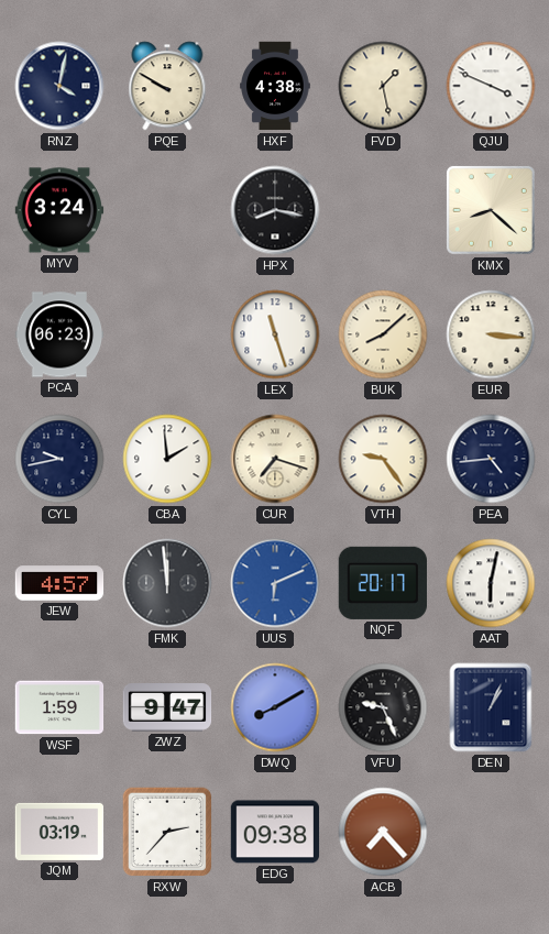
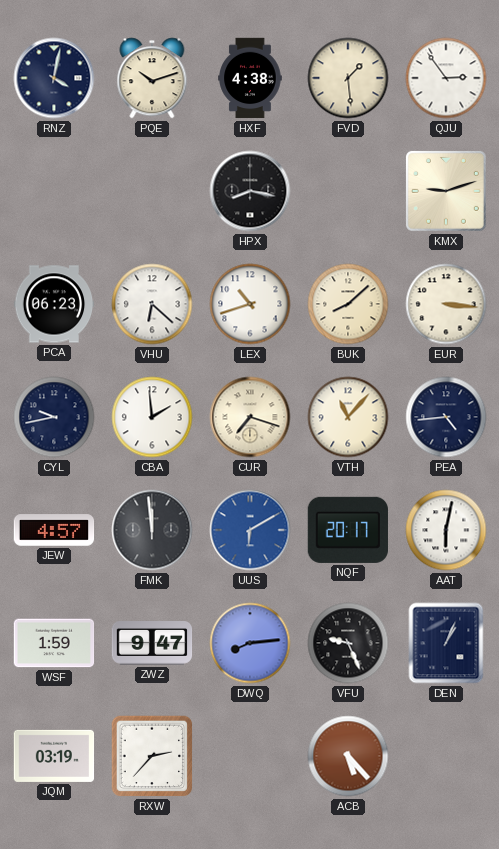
PQE: 9:50 -> 10:12
FVD: 1:28 -> 1:29
QJU: 3:49 -> 2:54
MYV: 3:24 -> none
KMX: 8:22 -> 9:12
VHU: none -> 6:22
LEX: 11:27 -> 10:42
VTH: 9:24 -> 11:07
UUS: 6:11 -> 6:10
DWQ: 8:10 -> 8:14
EDG: 09:38 -> none
ACB: 7:23 -> 5:23
